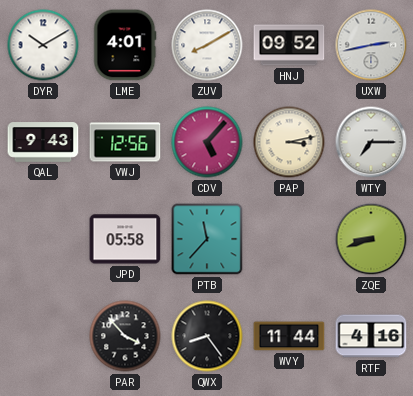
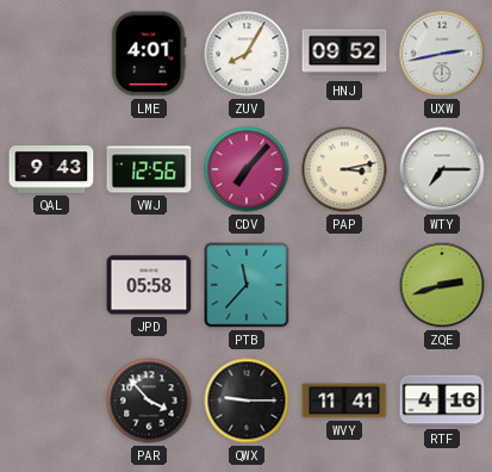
DYR: 10:10 -> none
ZUV: 8:10 -> 8:05
CDV: 5:07 -> 7:07
ZQE: 8:42 -> 2:42
QWX: 8:24 -> 9:15
WVY: 11:44 -> 11:41
